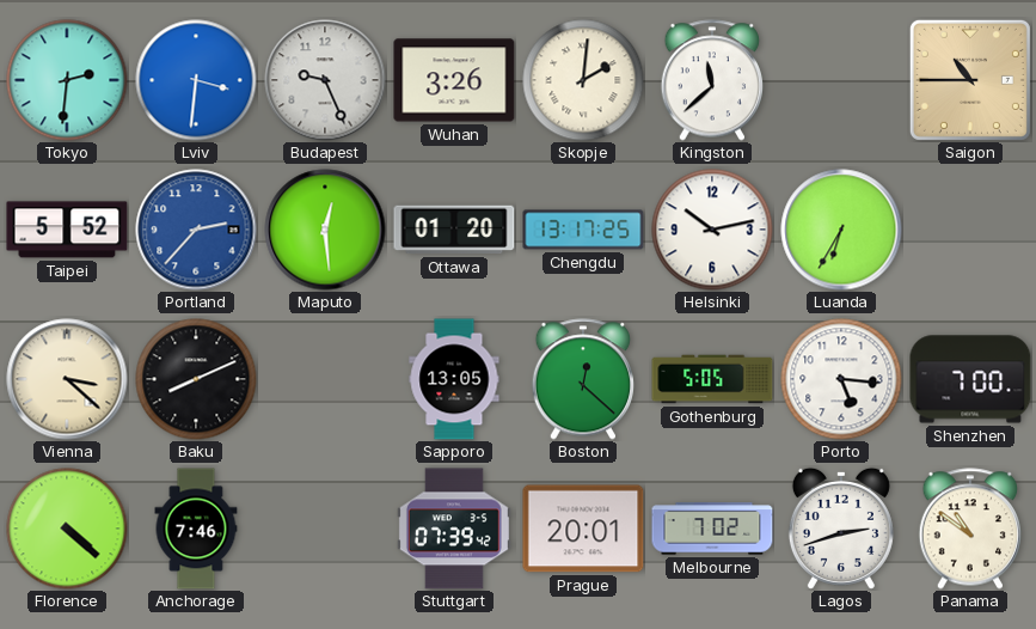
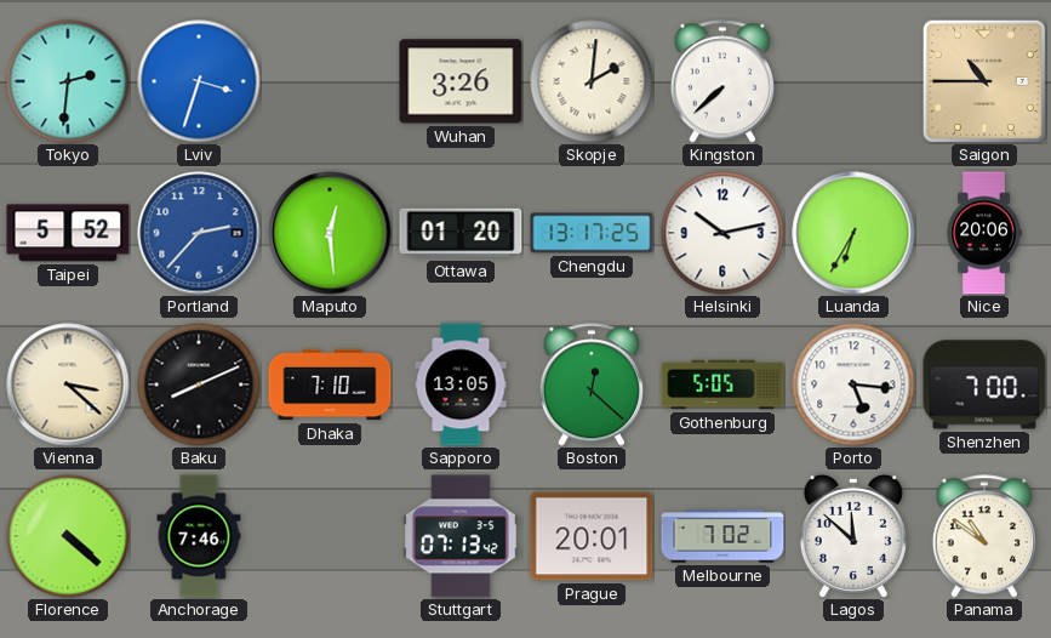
Lviv: 3:31 -> 3:33
Budapest: 9:26 -> none
Kingston: 11:38 -> 7:38
Nice: none -> 20:06
Dhaka: none -> 7:10
Stuttgart: 07:39 -> 07:13
Lagos: 2:42 -> 11:52
